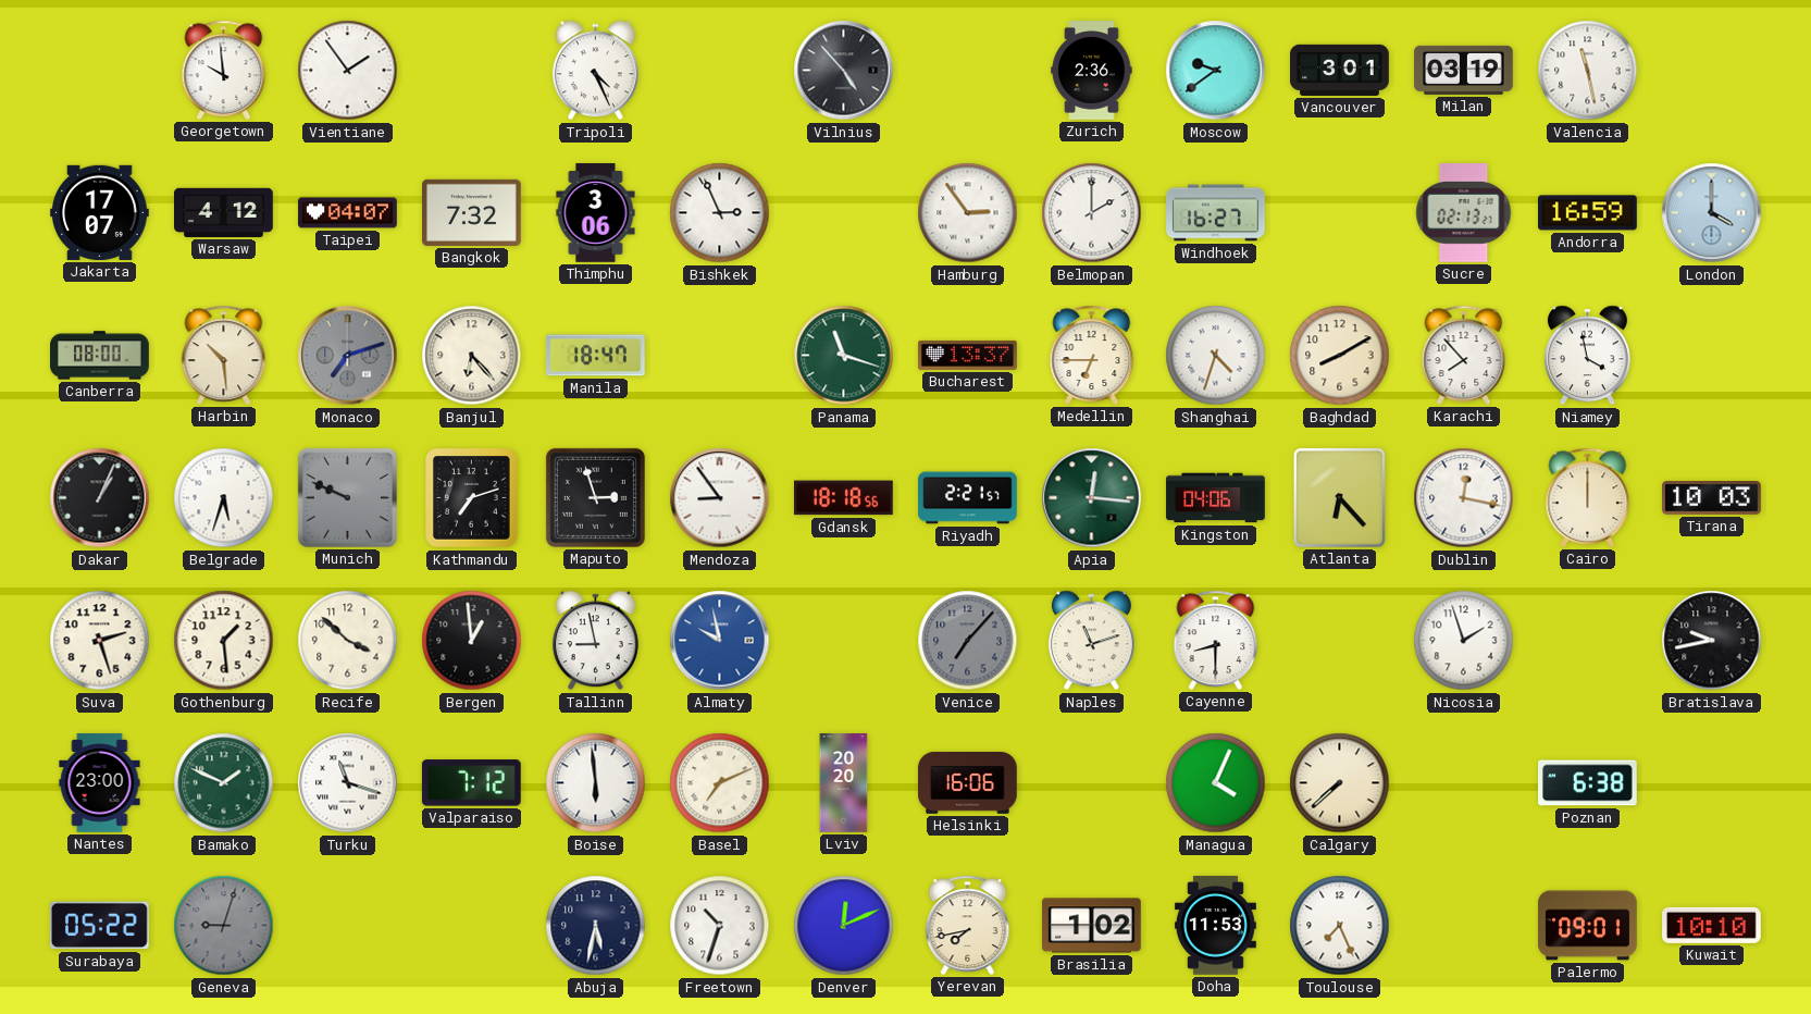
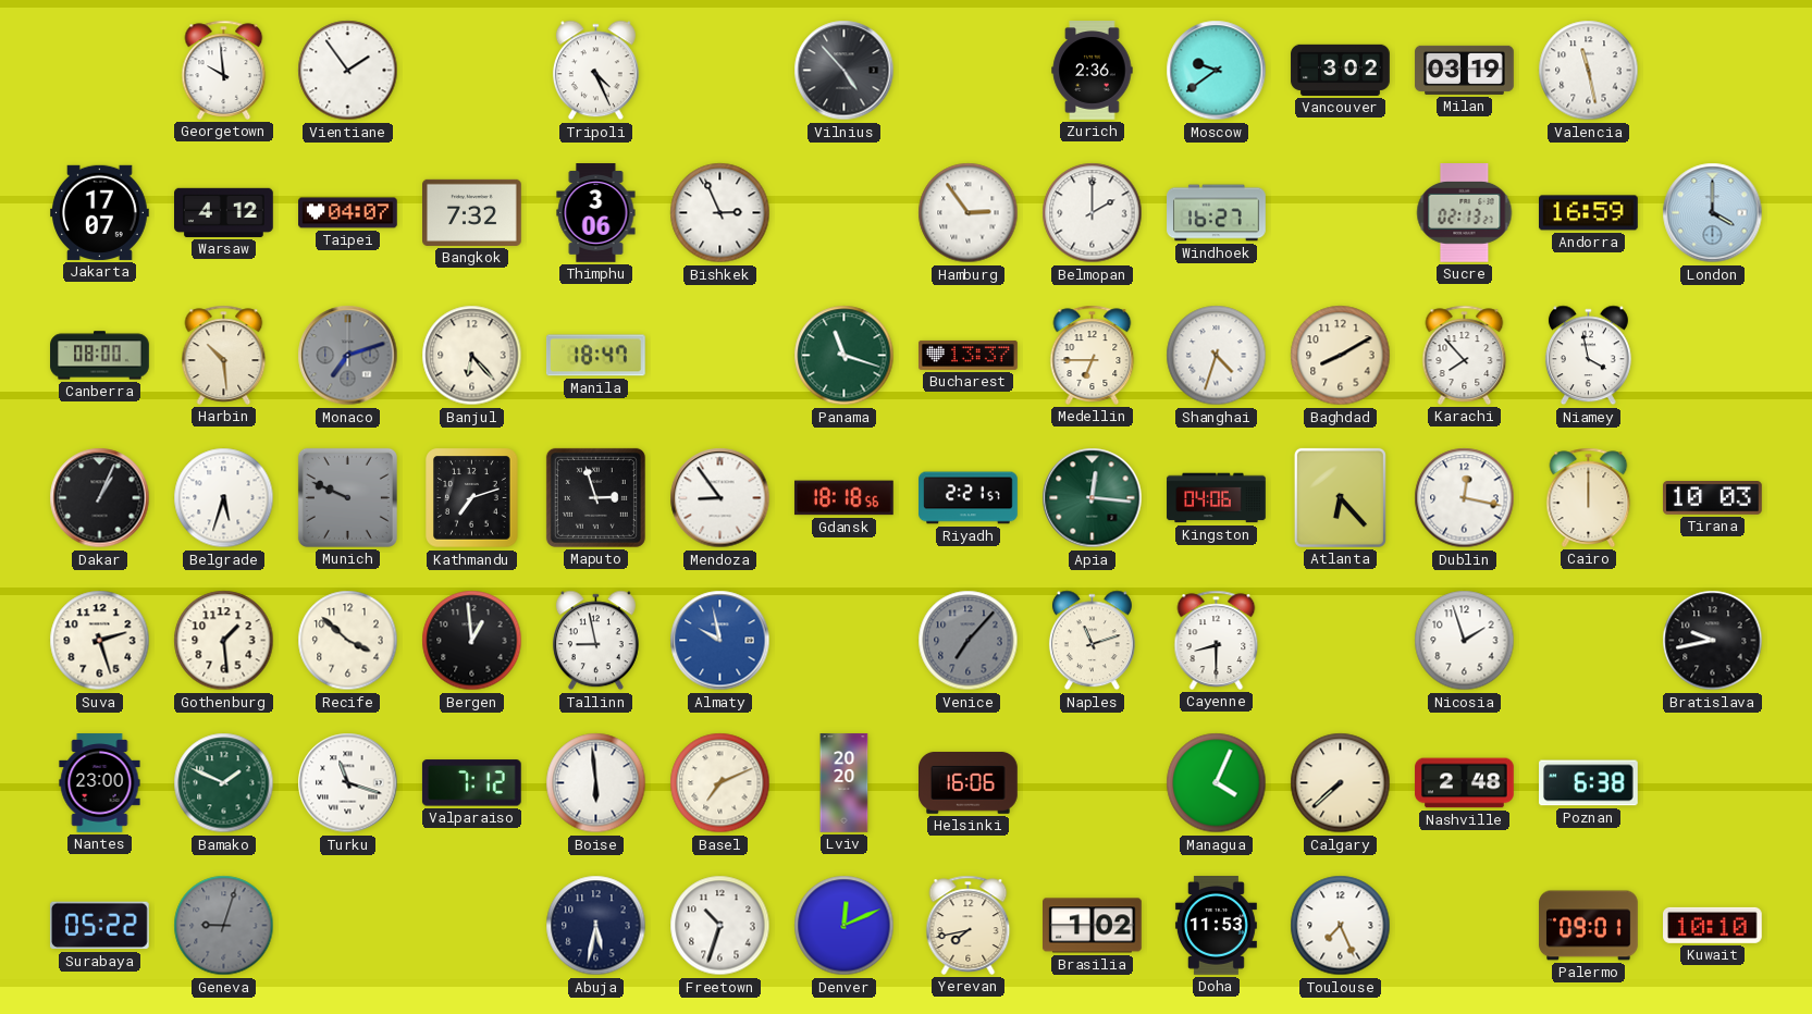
Vancouver: 3:01 -> 3:02
Nashville: none -> 2:48
